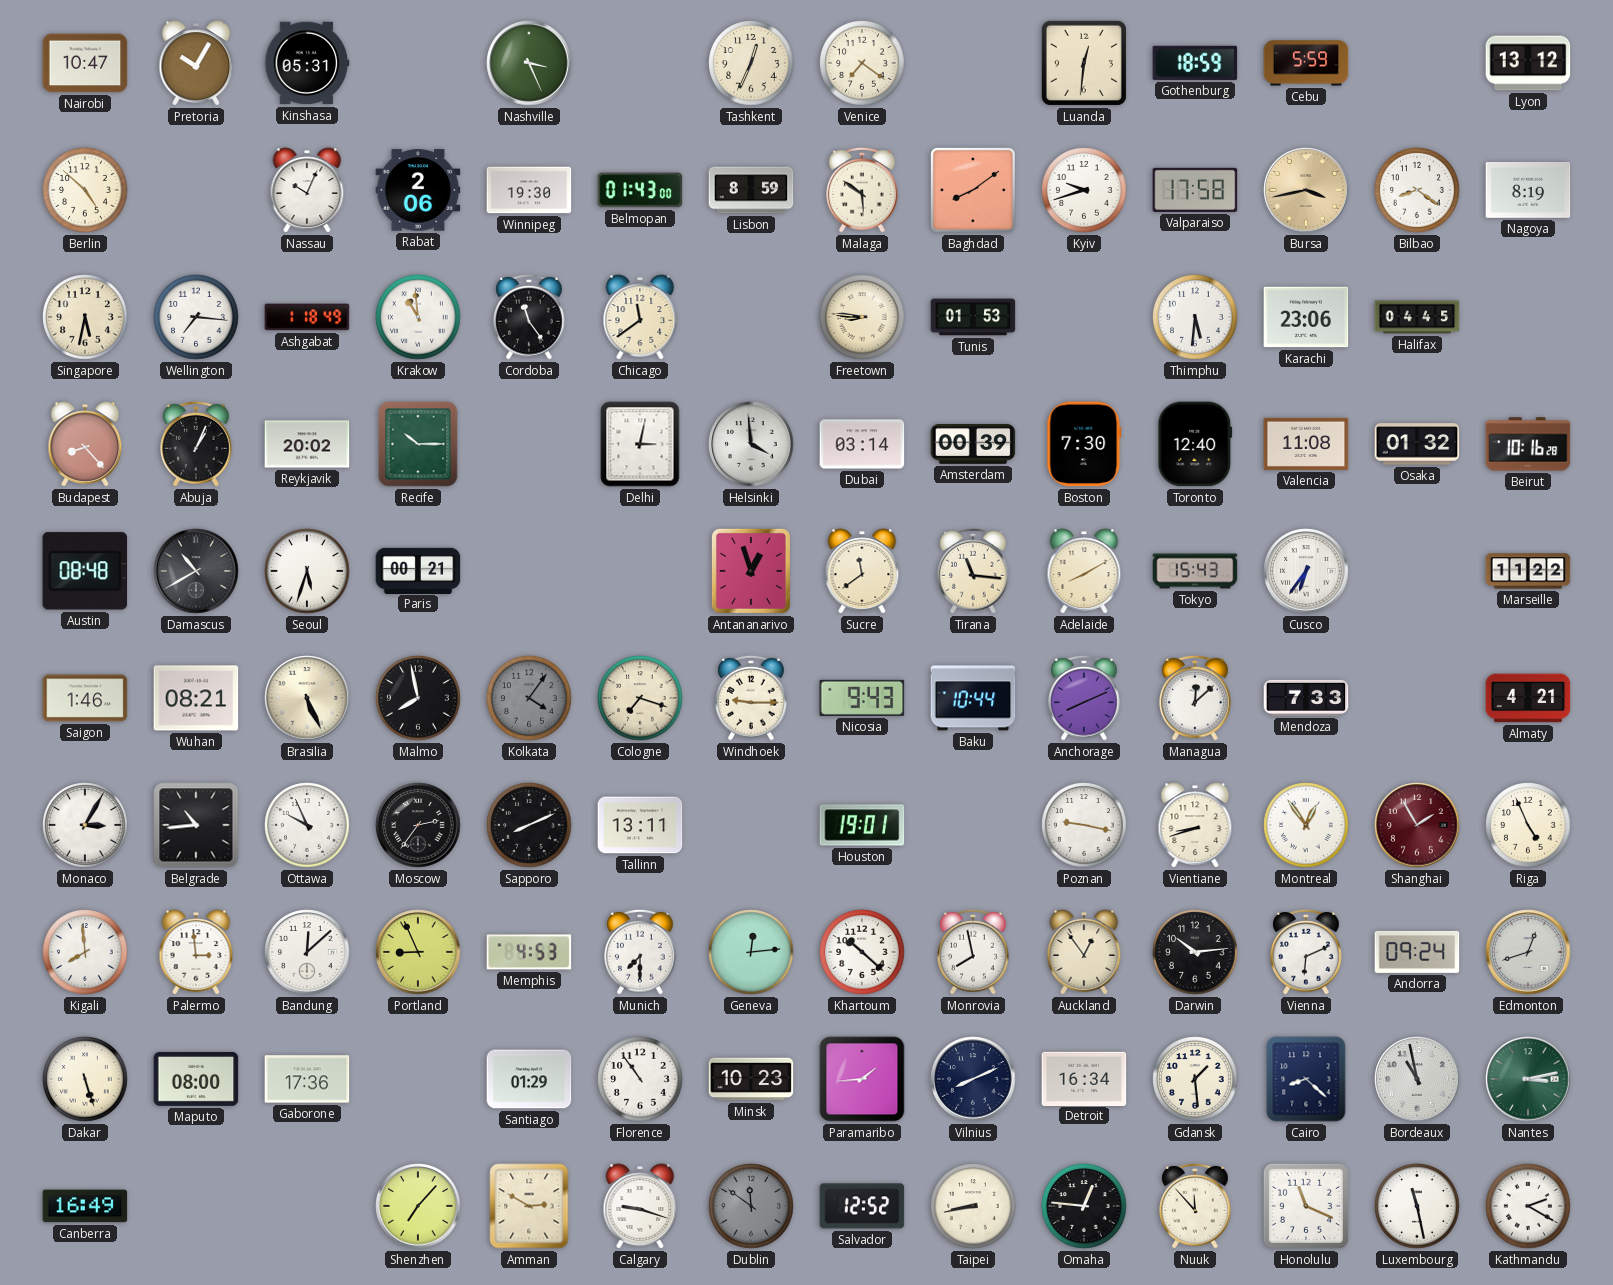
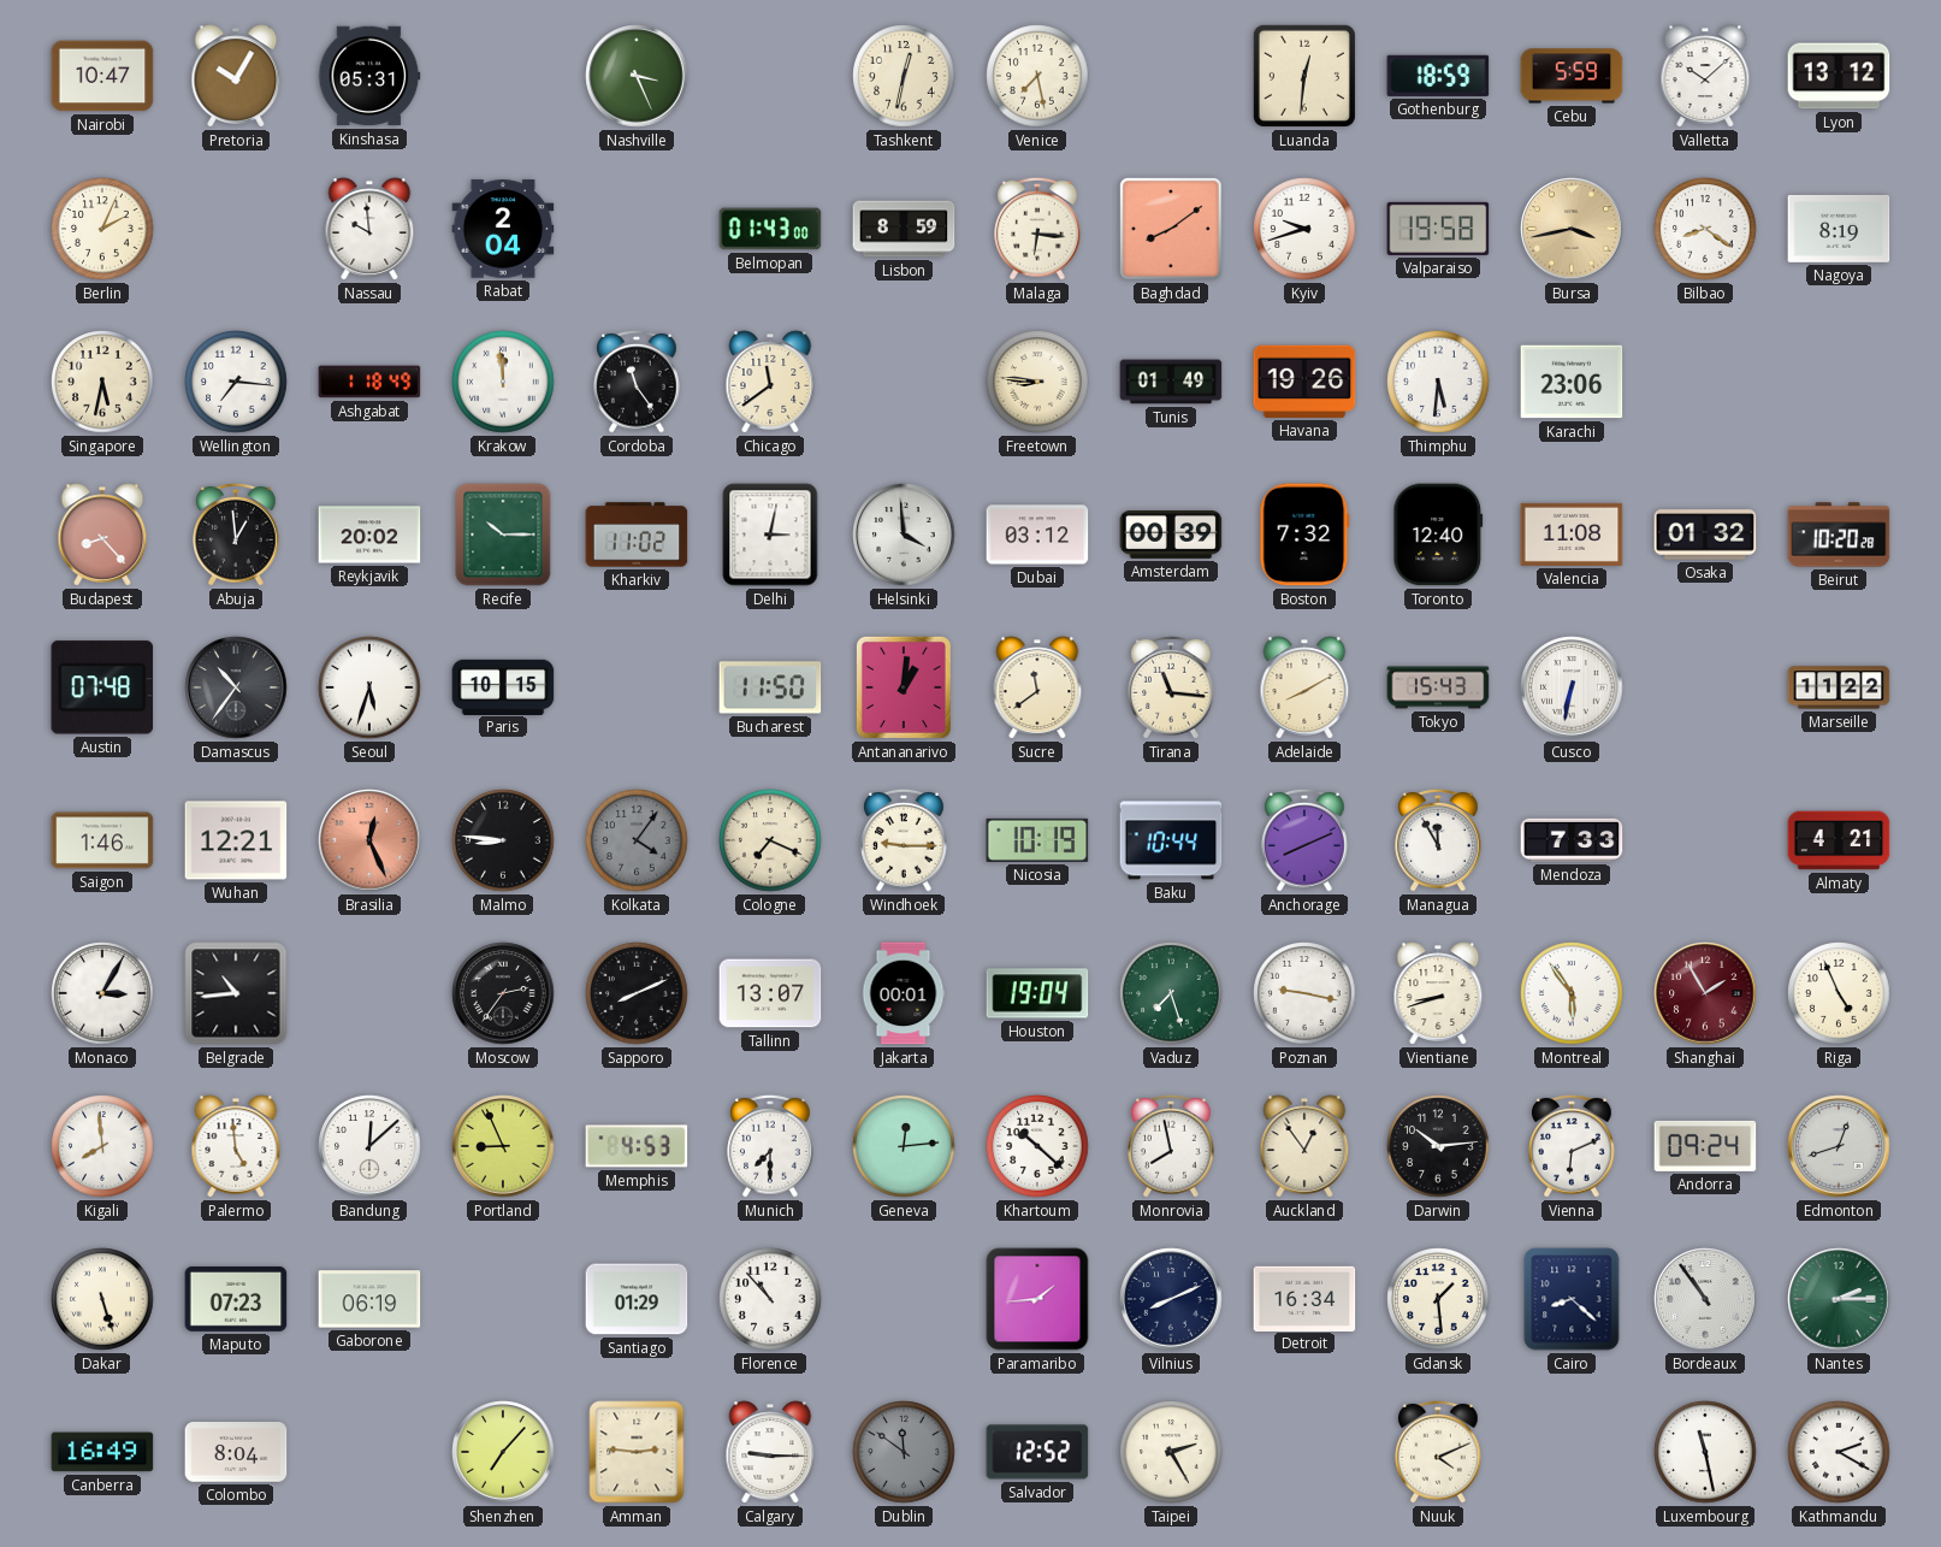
Tashkent: 12:34 -> 12:32
Venice: 7:21 -> 7:28
Valletta: none -> 10:08
Berlin: 4:52 -> 2:04
Nassau: 10:04 -> 9:59
Rabat: 2:06 -> 2:04
Winnipeg: 19:30 -> none
Malaga: 5:51 -> 6:16
Valparaiso: 17:58 -> 19:58
Krakow: 10:59 -> 11:59
Tunis: 01:53 -> 01:49
Havana: none -> 19:26
Halifax: 04:45 -> none
Abuja: 1:04 -> 12:59
Kharkiv: none -> 11:02
Dubai: 03:14 -> 03:12
Boston: 7:30 -> 7:32
Beirut: 10:16 -> 10:20
Austin: 08:48 -> 07:48
Damascus: 10:40 -> 10:36
Paris: 00:21 -> 10:15
Bucharest: none -> 11:50
Antananarivo: 12:57 -> 1:01
Cusco: 6:36 -> 6:32
Wuhan: 08:21 -> 12:21
Brasilia: 5:26 -> 12:26
Brasilia dial: cream -> salmon
Malmo: 7:58 -> 8:46
Cologne: 7:18 -> 7:19
Nicosia: 9:43 -> 10:19
Managua: 12:08 -> 11:55
Ottawa: 9:56 -> none
Tallinn: 13:11 -> 13:07
Jakarta: none -> 00:01
Houston: 19:01 -> 19:04
Vaduz: none -> 7:27
Montreal: 12:54 -> 5:54
Palermo: 2:59 -> 4:59
Maputo: 08:00 -> 07:23
Gaborone: 17:36 -> 06:19
Florence: 10:54 -> 10:53
Minsk: 10:23 -> none
Bordeaux: 10:58 -> 10:54
Nantes: 3:13 -> 2:15
Colombo: none -> 8:04
Amman: 2:50 -> 2:46
Calgary: 9:18 -> 9:15
Taipei: 8:43 -> 2:25
Omaha: 12:46 -> none
Nuuk: 11:53 -> 4:11
Honolulu: 11:19 -> none
